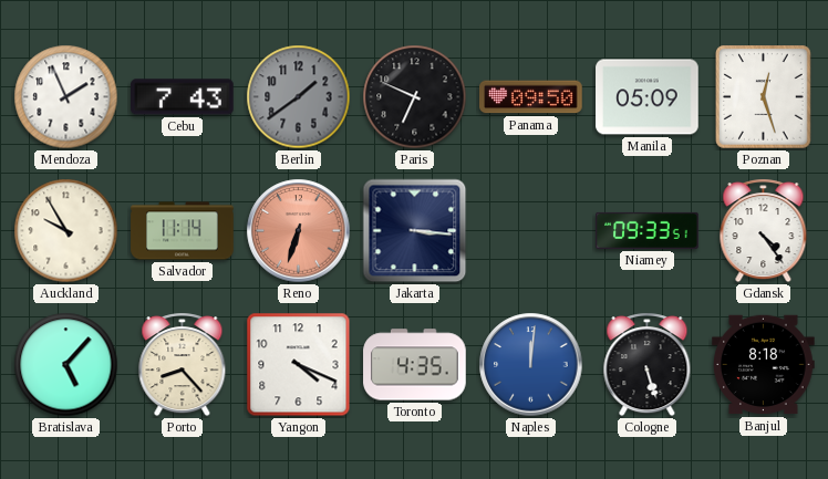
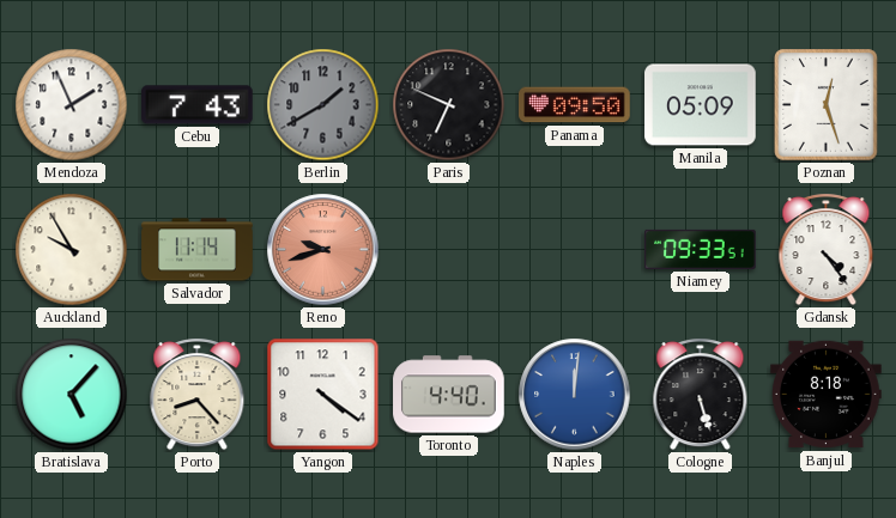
Berlin: 1:39 -> 1:40
Reno: 6:33 -> 9:42
Jakarta: 3:16 -> none
Yangon: 4:19 -> 4:21
Toronto: 4:35 -> 4:40
